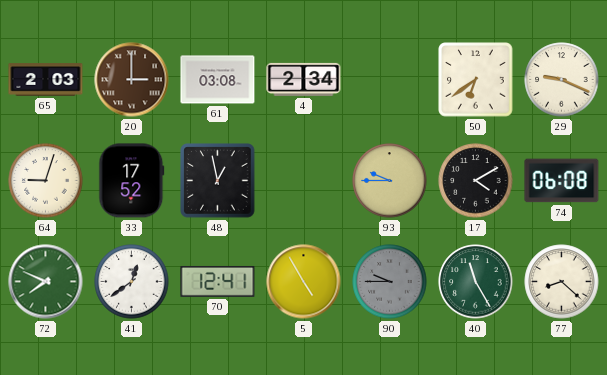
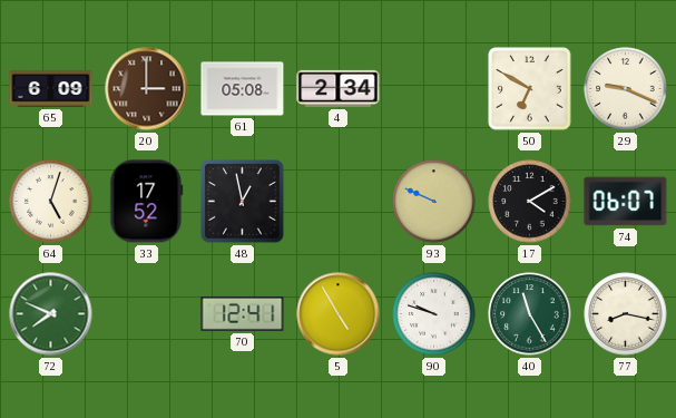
65: 2:03 -> 6:09
61: 03:08 -> 05:08
50: 6:39 -> 6:50
64: 9:03 -> 5:03
93: 9:45 -> 9:49
74: 06:08 -> 06:07
41: 12:39 -> none
90: 9:45 -> 9:48
90 dial: grey -> white
77: 8:22 -> 8:17
